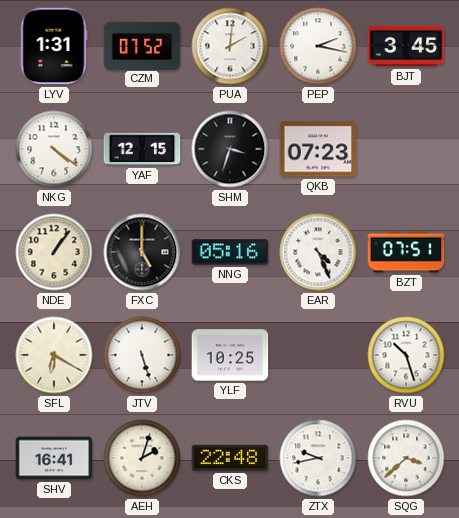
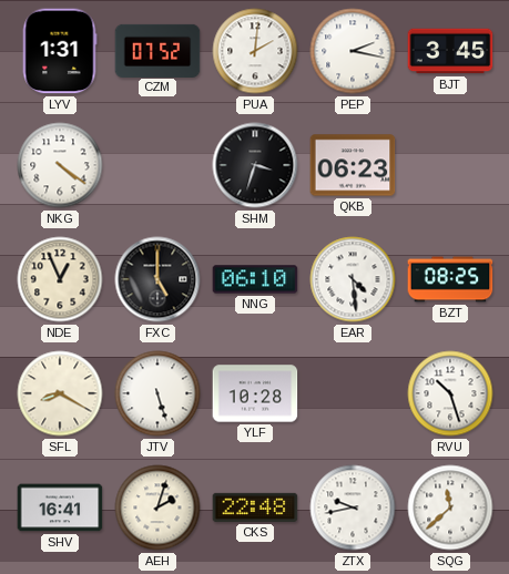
YAF: 12:15 -> none
QKB: 07:23 -> 06:23
NDE: 1:06 -> 12:56
NNG: 05:16 -> 06:10
EAR: 4:26 -> 4:29
BZT: 07:51 -> 08:25
SFL: 6:20 -> 8:20
YLF: 10:25 -> 10:28
SQG: 3:38 -> 11:38
